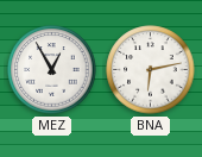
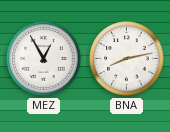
BNA: 6:13 -> 8:13
